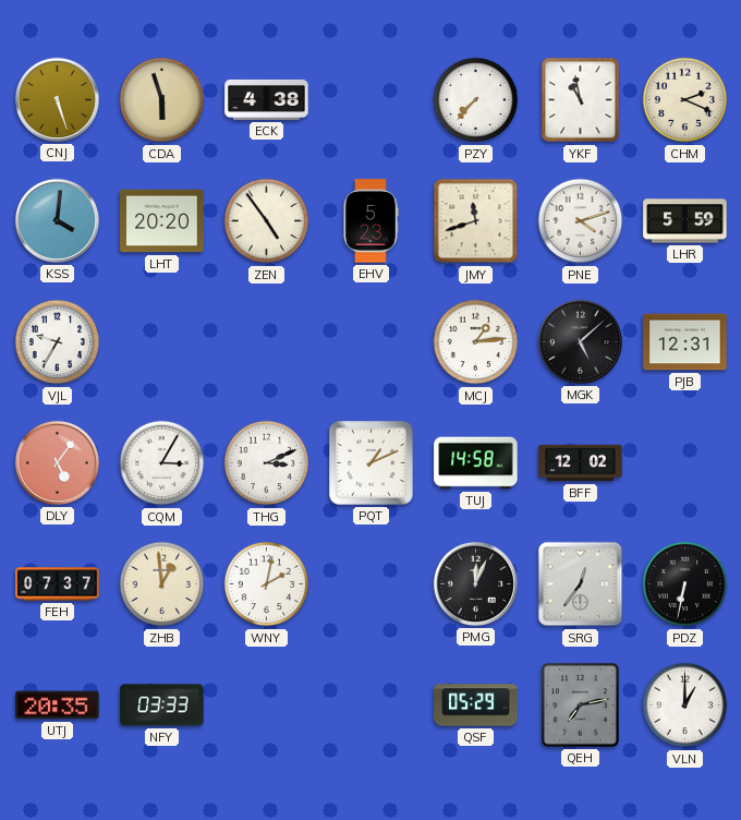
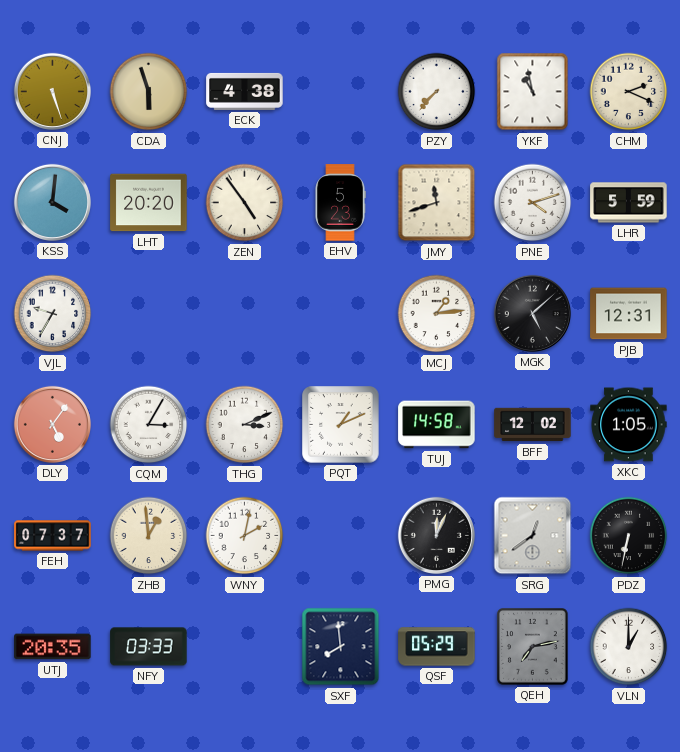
XKC: none -> 1:05
SRG: 12:36 -> 12:39
SXF: none -> 7:59
